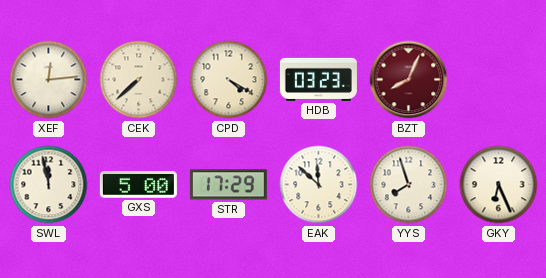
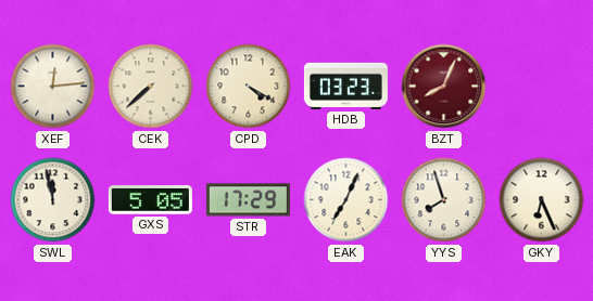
GXS: 5:00 -> 5:05
EAK: 11:52 -> 7:04
